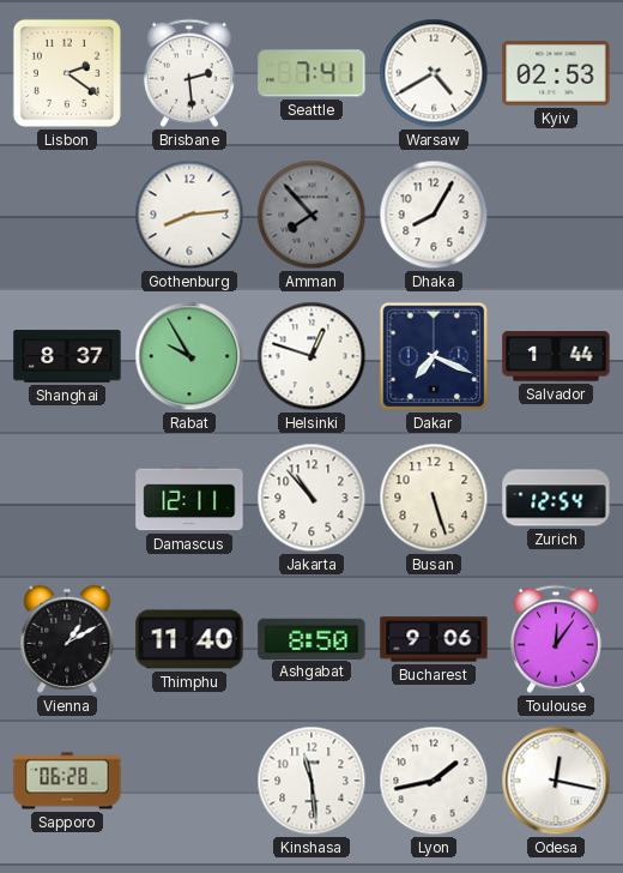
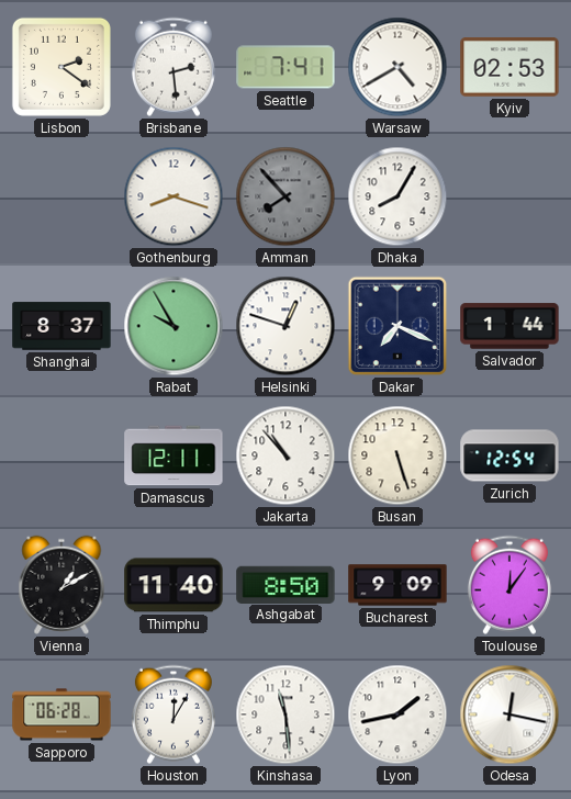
Gothenburg: 8:14 -> 8:18
Bucharest: 9:06 -> 9:09
Houston: none -> 12:05
